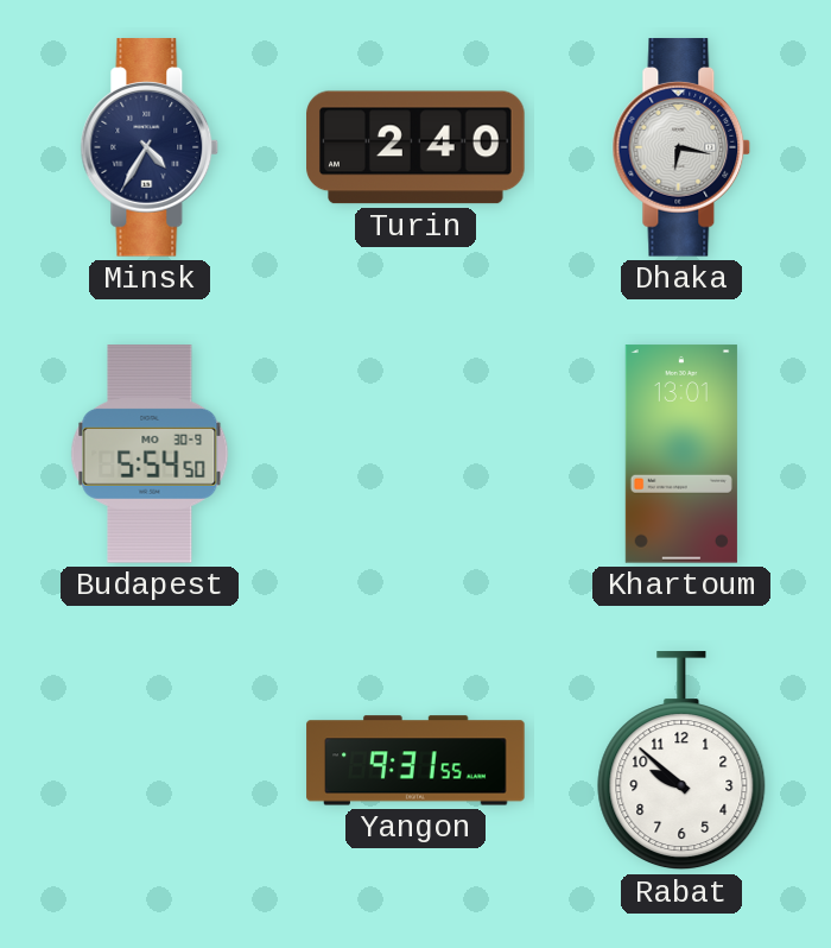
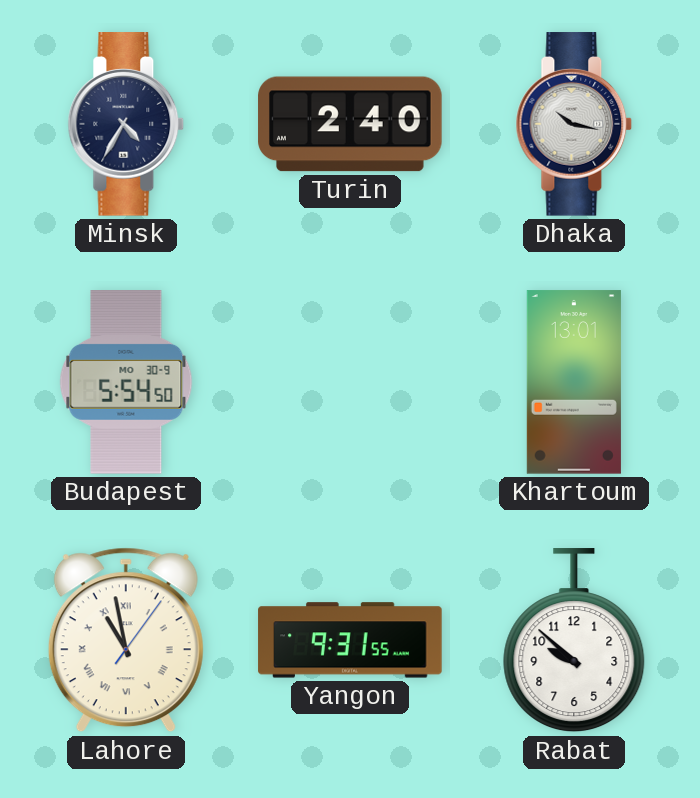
Dhaka: 6:17 -> 10:17
Lahore: none -> 10:58
